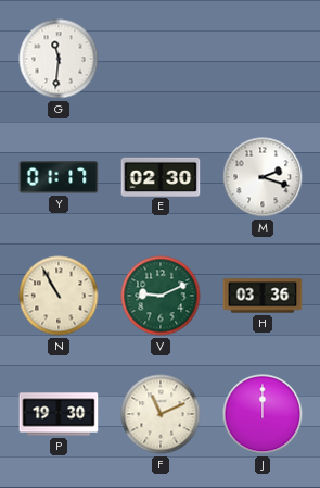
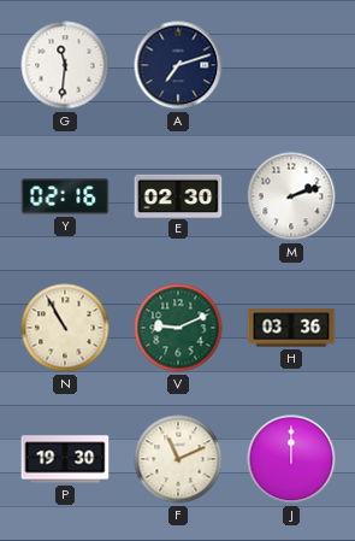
A: none -> 7:12
Y: 01:17 -> 02:16
M: 2:18 -> 2:12
